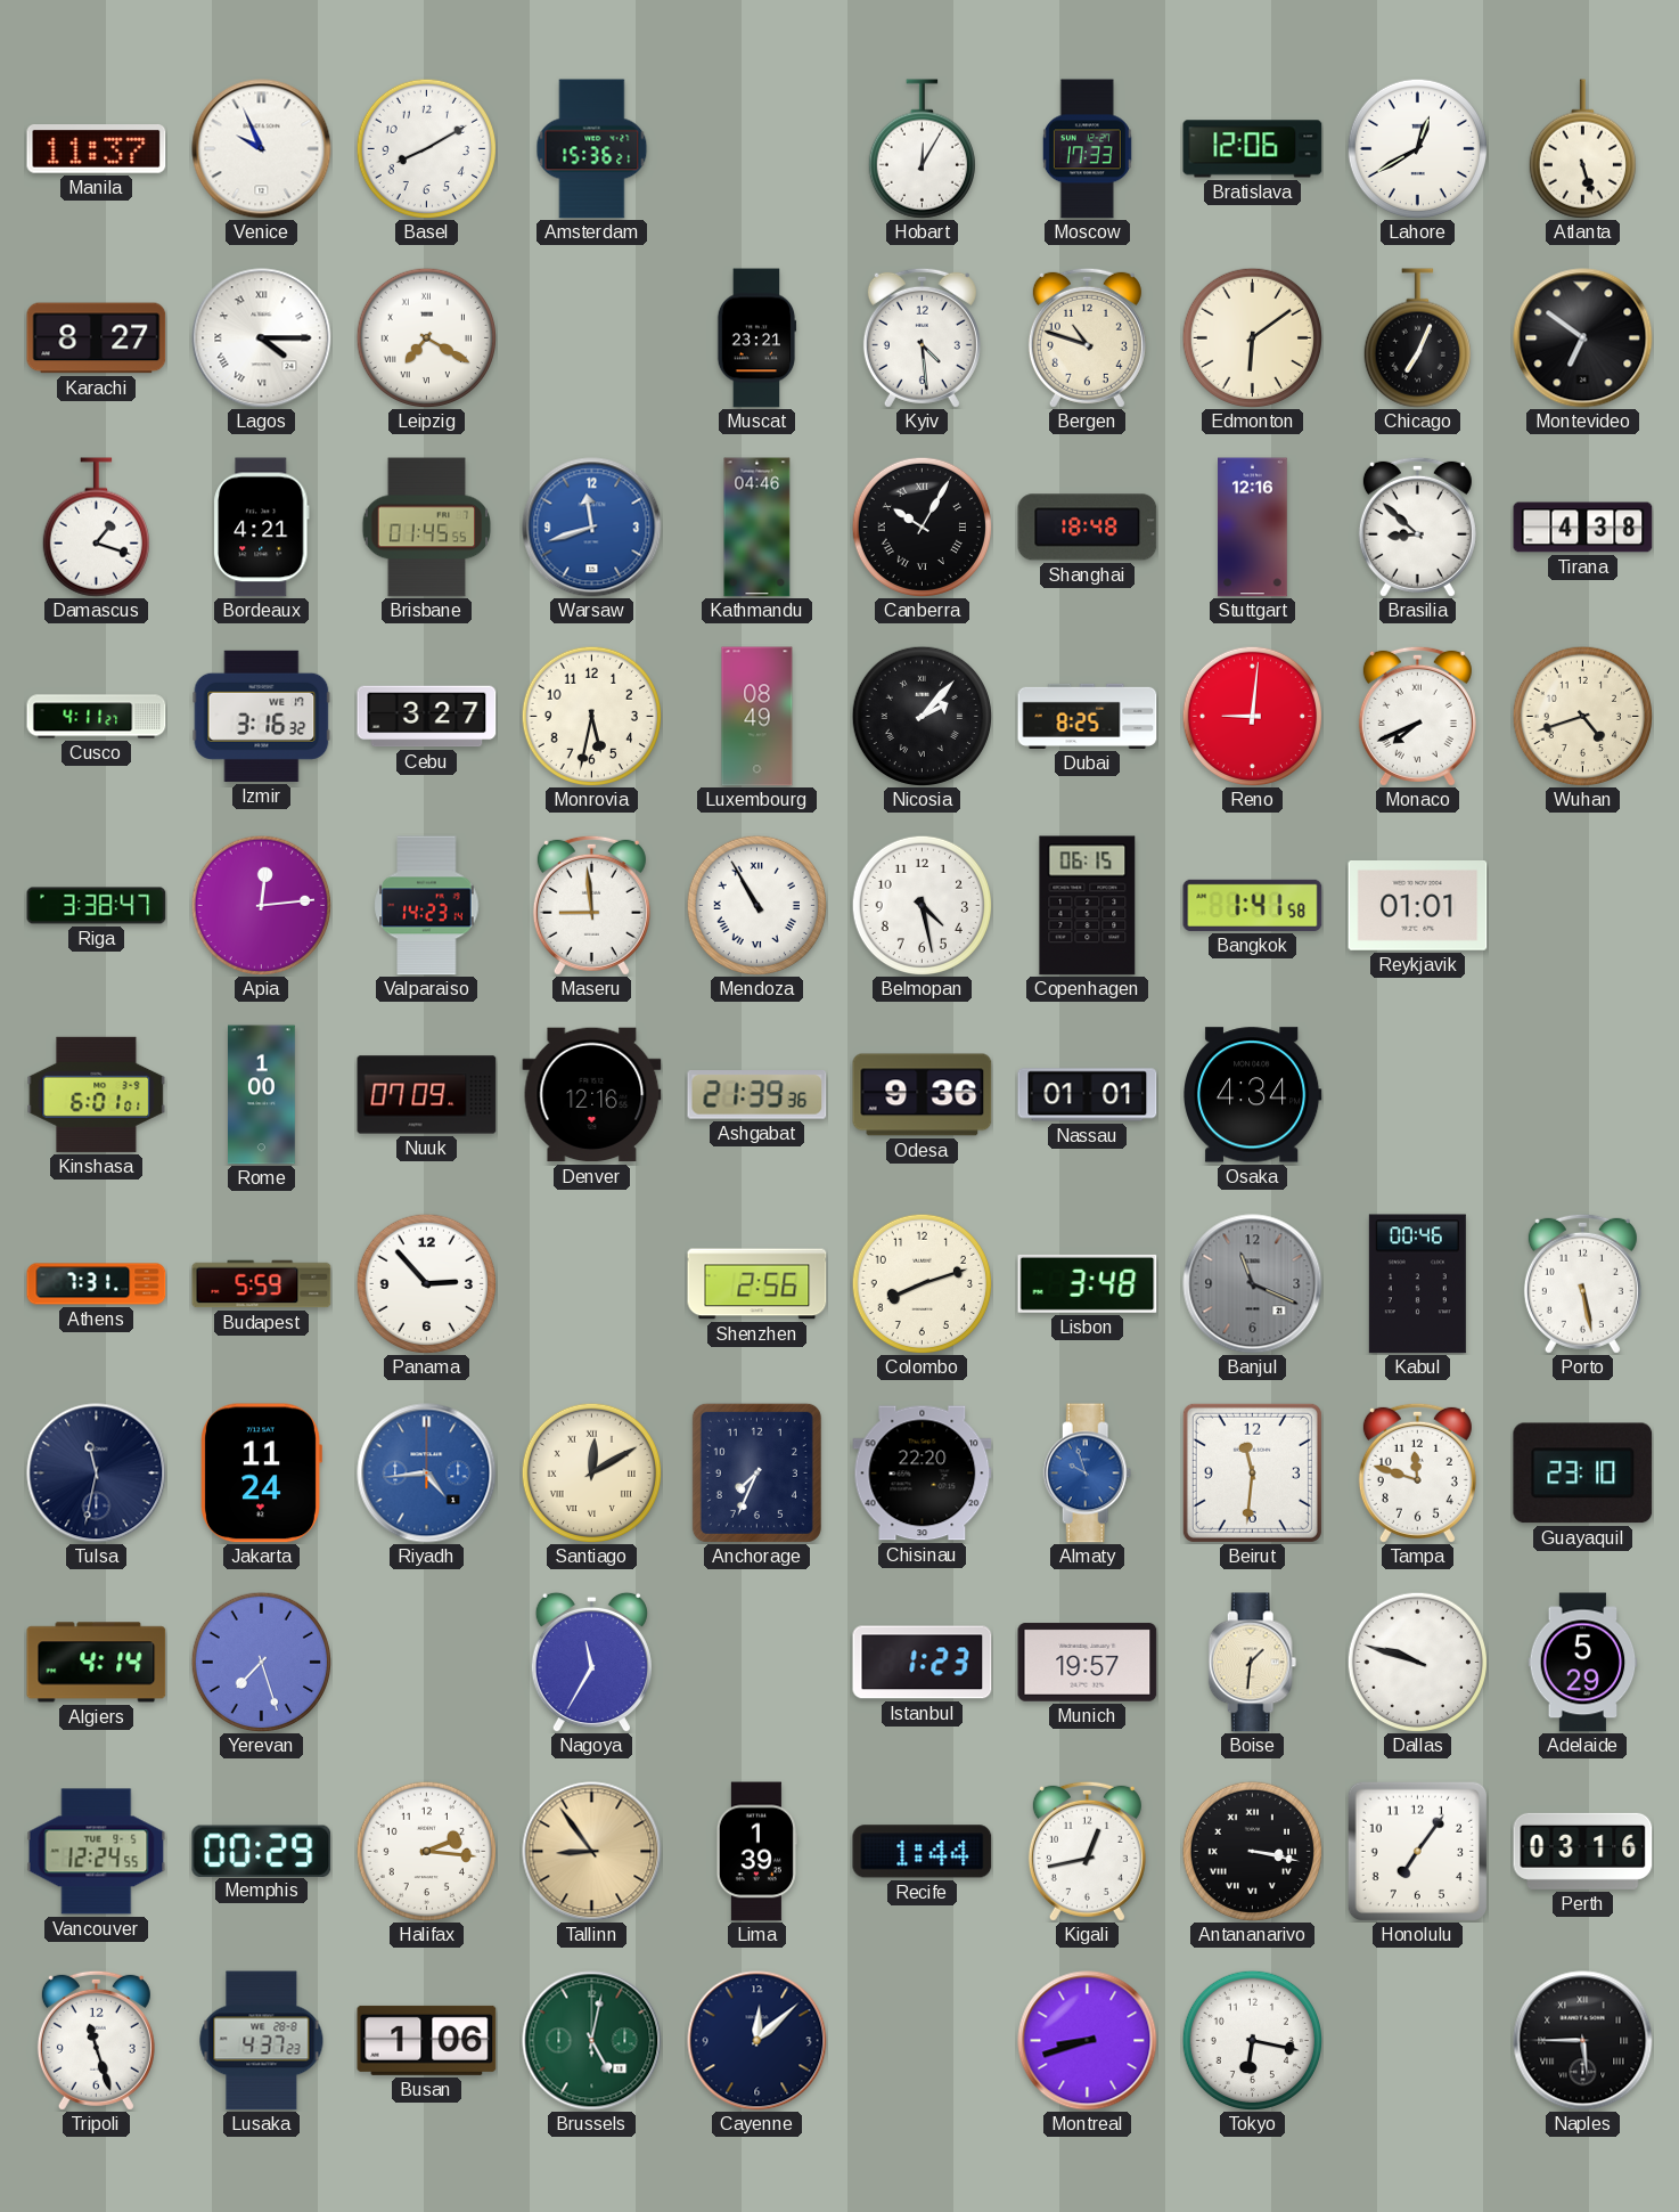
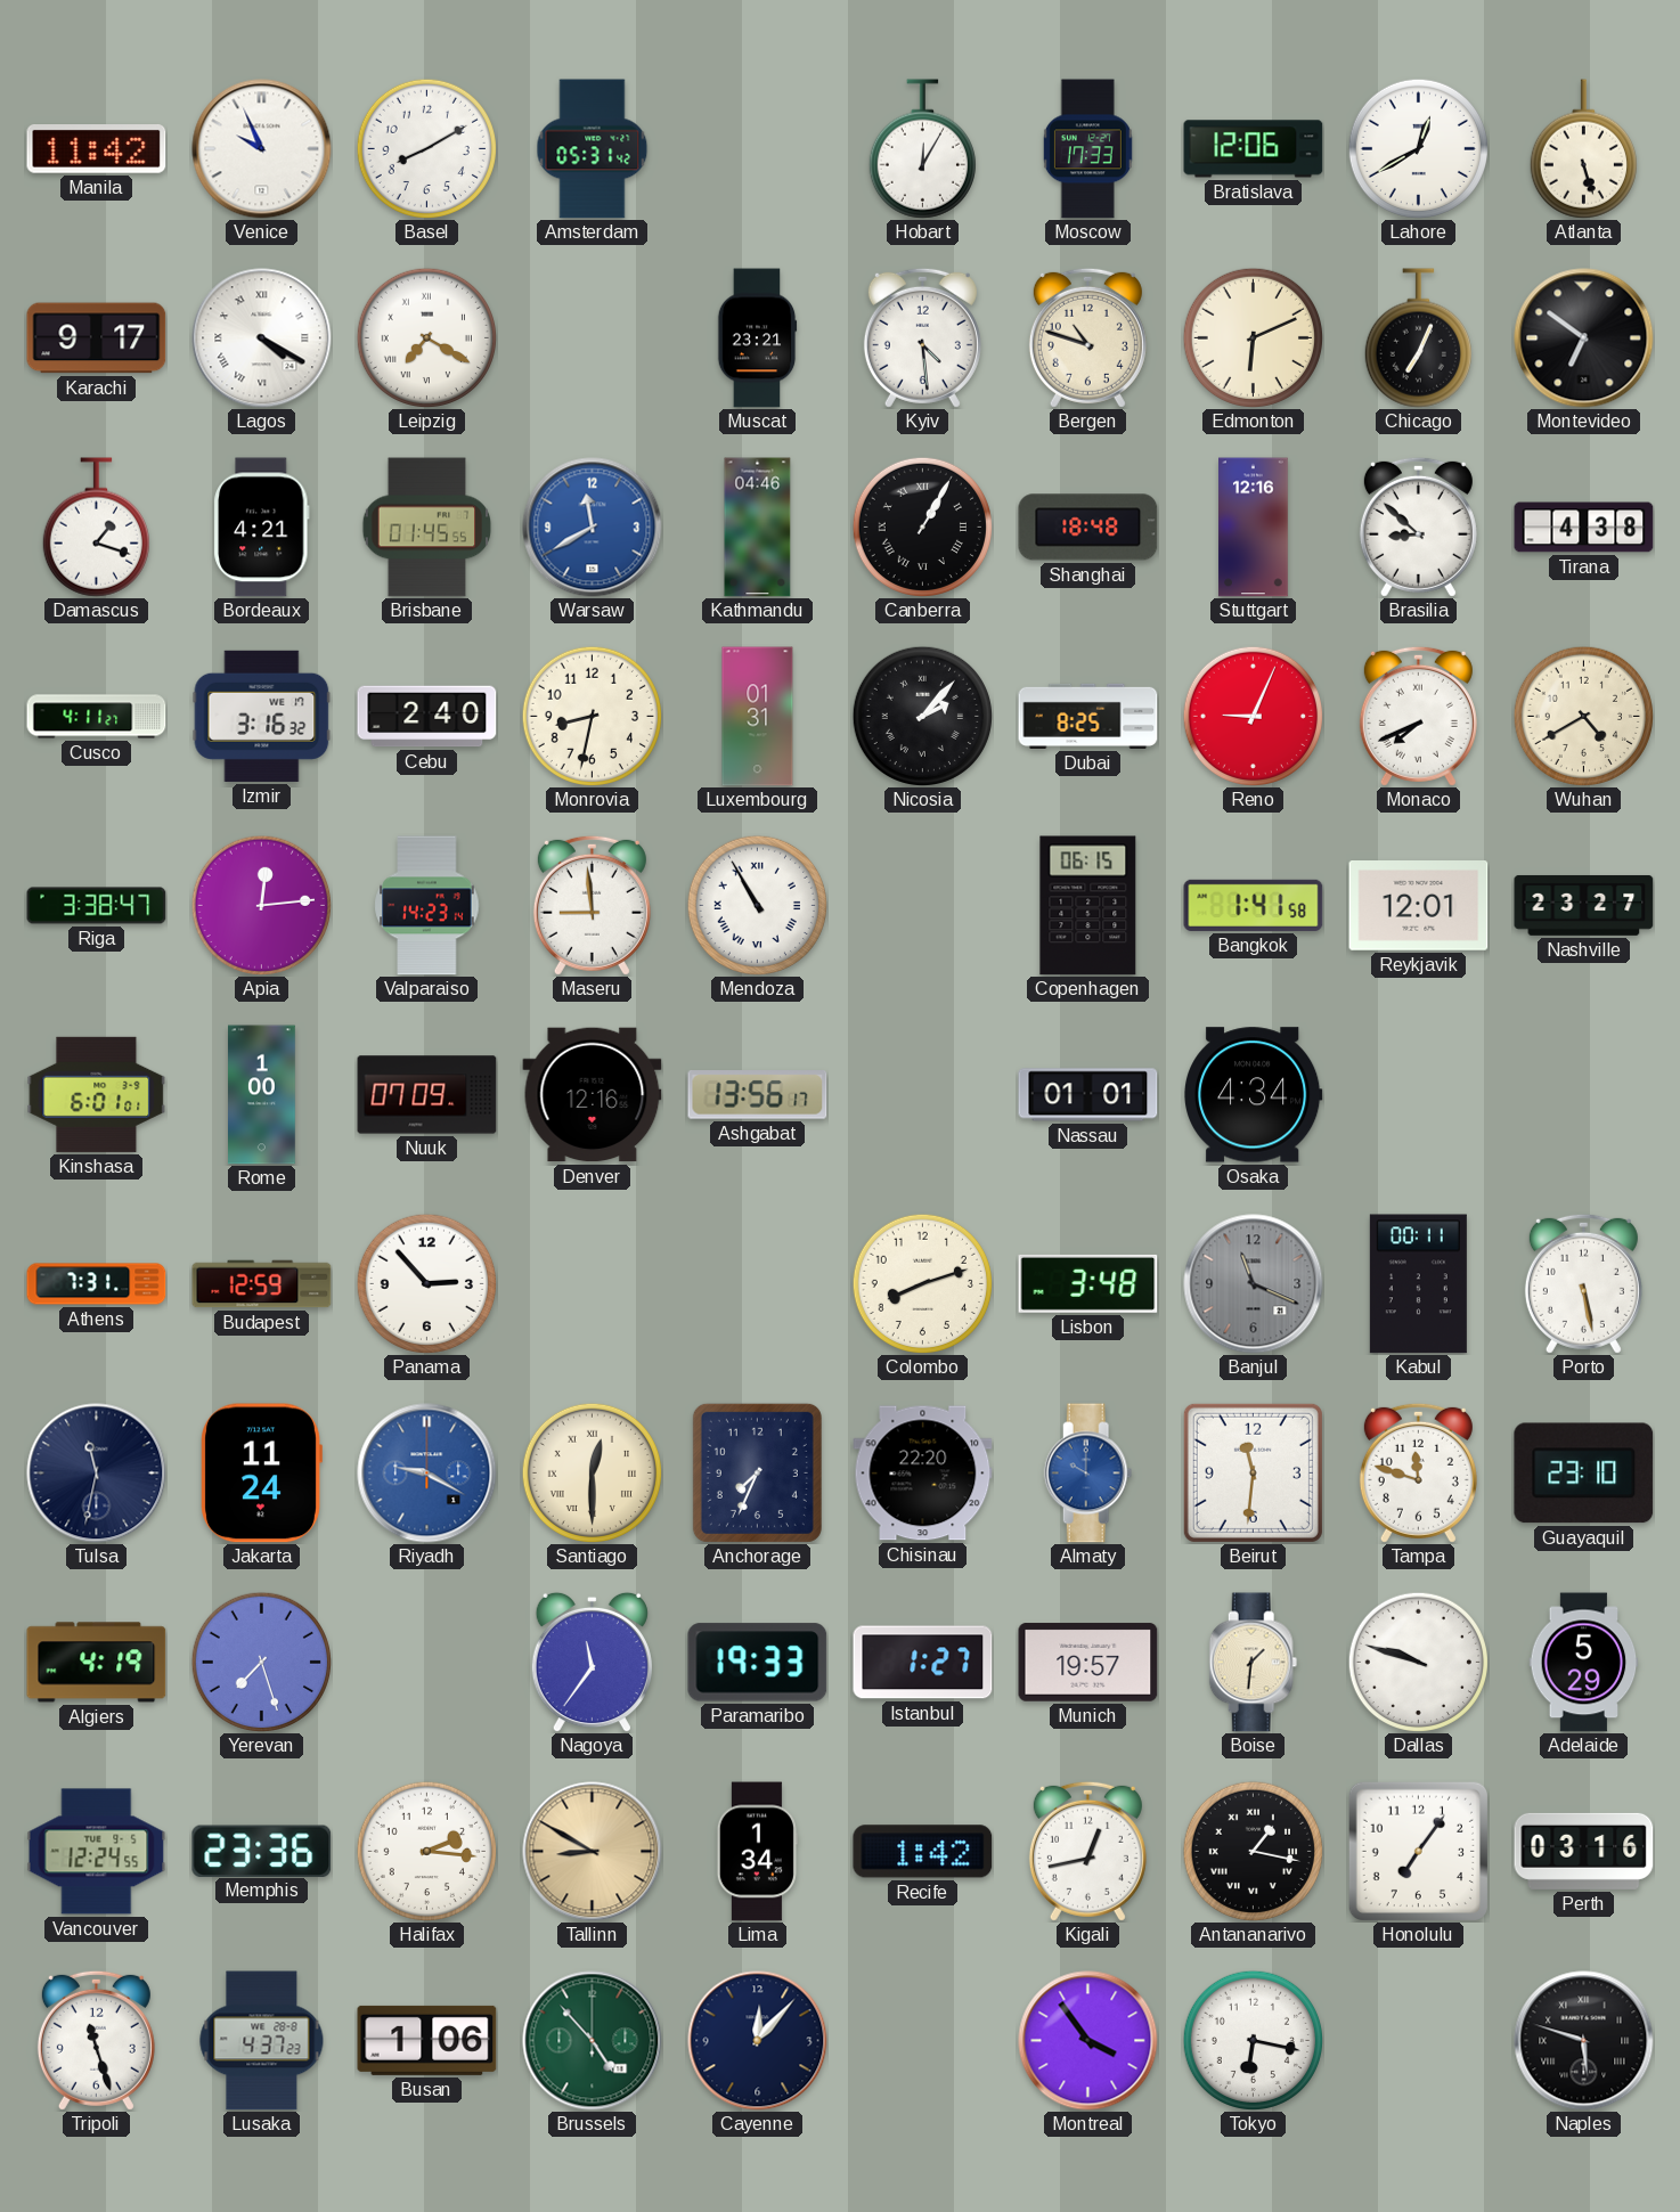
Manila: 11:37 -> 11:42
Amsterdam: 15:36 -> 05:31
Karachi: 8:27 -> 9:17
Lagos: 4:15 -> 4:20
Edmonton: 6:09 -> 6:11
Warsaw: 11:42 -> 11:40
Canberra: 10:05 -> 1:05
Cebu: 3:27 -> 2:40
Monrovia: 5:32 -> 8:32
Luxembourg: 08:49 -> 01:31
Reno: 9:01 -> 9:04
Wuhan: 4:42 -> 4:40
Belmopan: 4:28 -> none
Reykjavik: 01:01 -> 12:01
Nashville: none -> 23:27
Ashgabat: 21:39 -> 13:56
Odesa: 9:36 -> none
Budapest: 5:59 -> 12:59
Shenzhen: 2:56 -> none
Kabul: 00:46 -> 00:11
Riyadh: 4:44 -> 9:20
Santiago: 12:10 -> 12:30
Almaty: 9:57 -> 10:00
Algiers: 4:14 -> 4:19
Nagoya: 11:35 -> 11:36
Paramaribo: none -> 19:33
Istanbul: 1:23 -> 1:27
Memphis: 00:29 -> 23:36
Tallinn: 8:54 -> 8:50
Lima: 1:39 -> 1:34
Recife: 1:44 -> 1:42
Antananarivo: 3:17 -> 1:17
Brussels: 5:02 -> 4:53
Cayenne: 12:08 -> 12:07
Montreal: 8:42 -> 3:54
Naples: 5:45 -> 5:48
